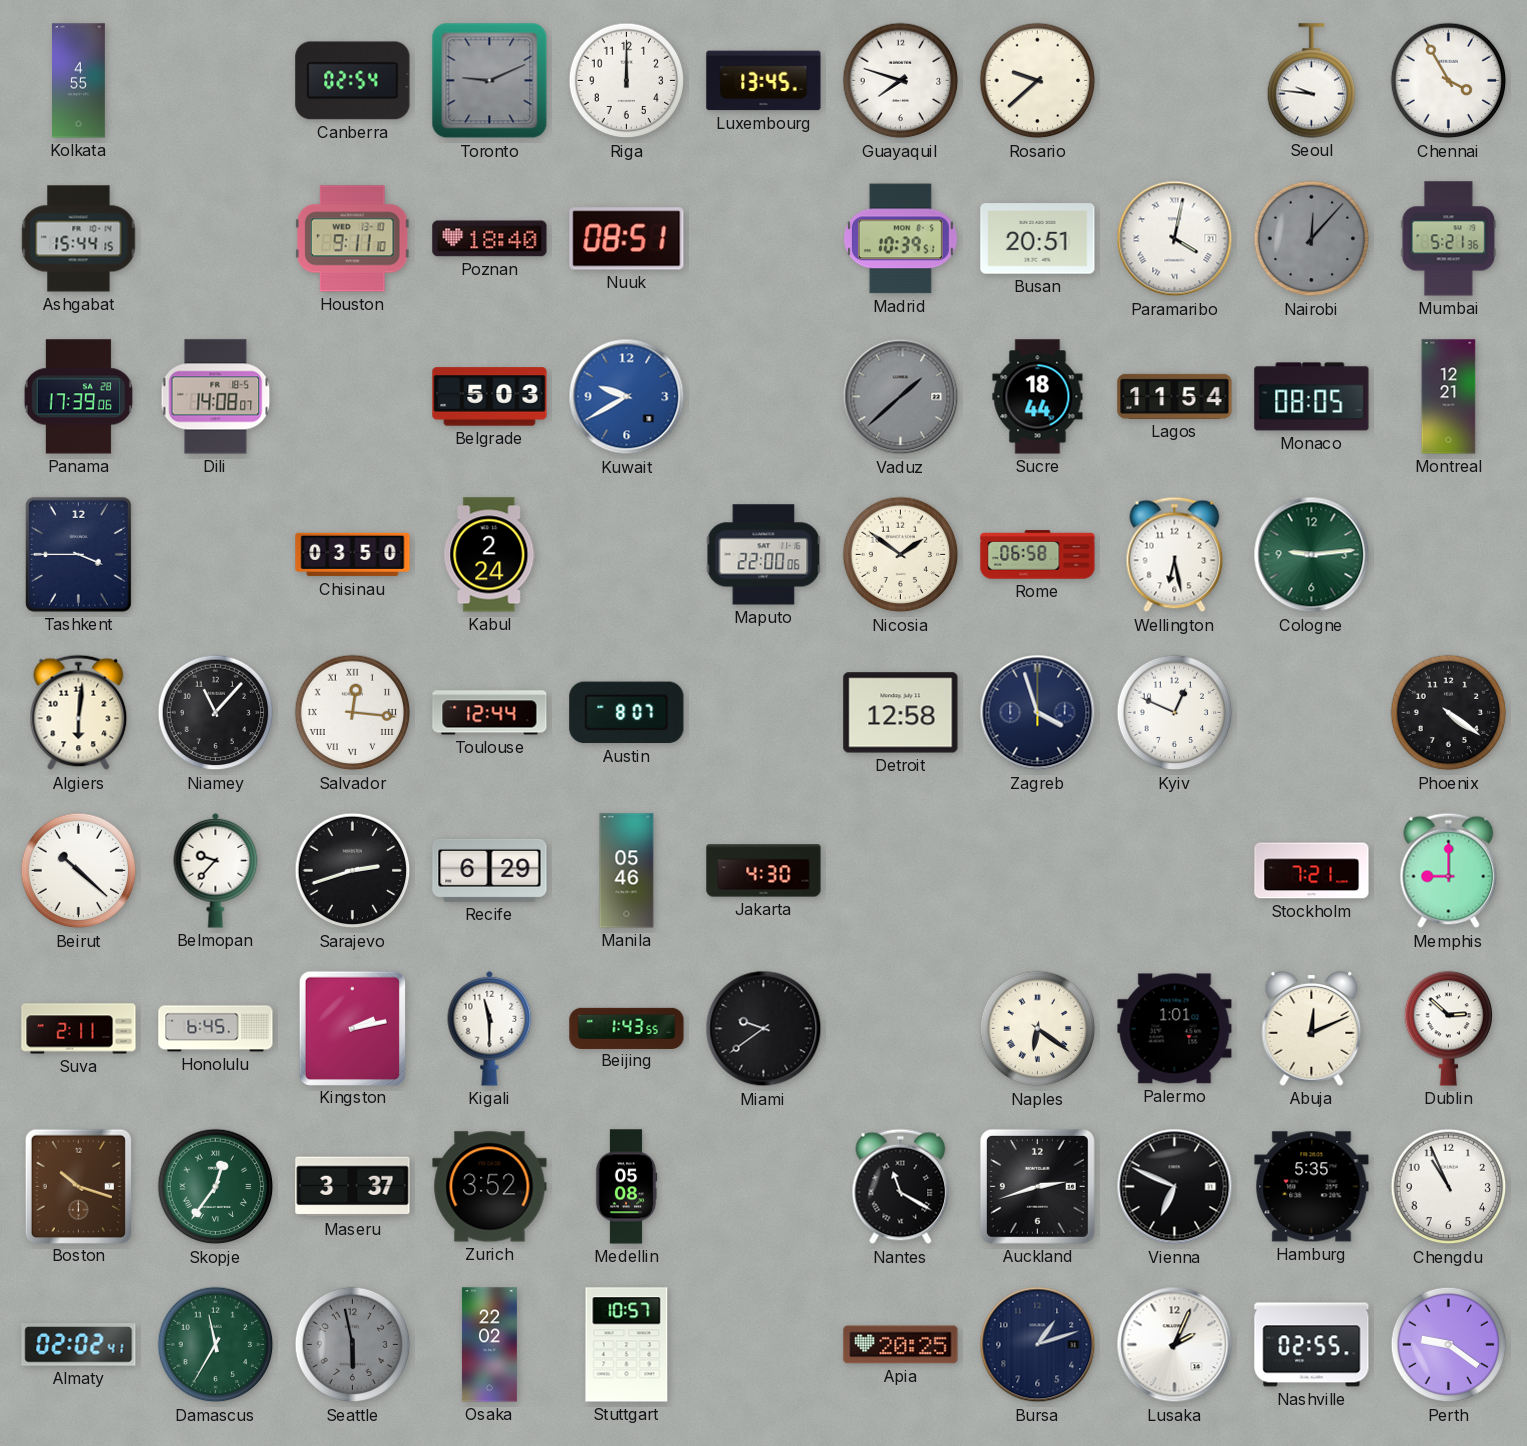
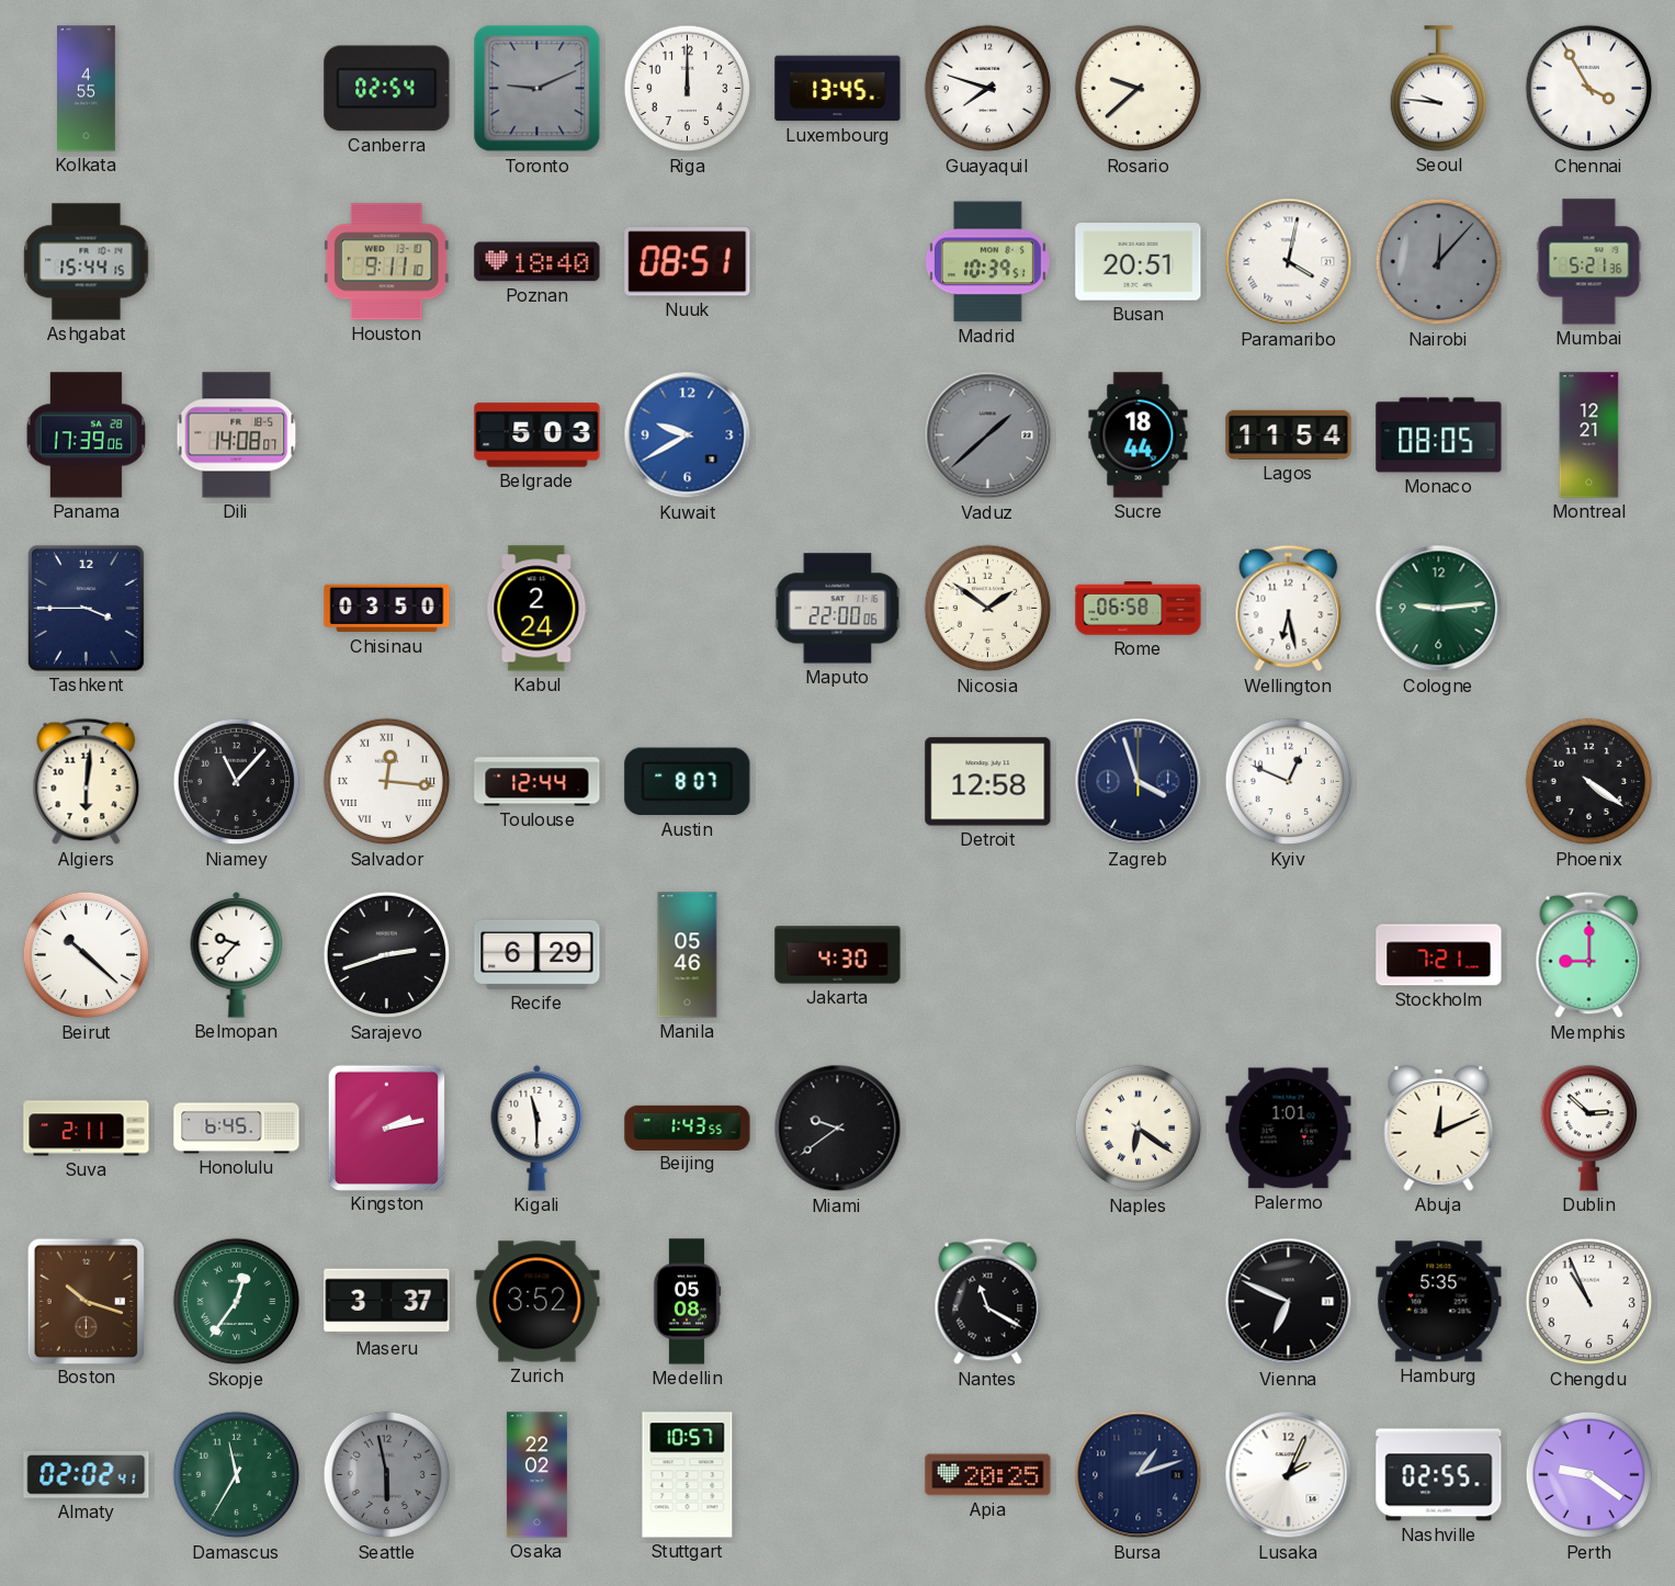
Auckland: 2:42 -> none
